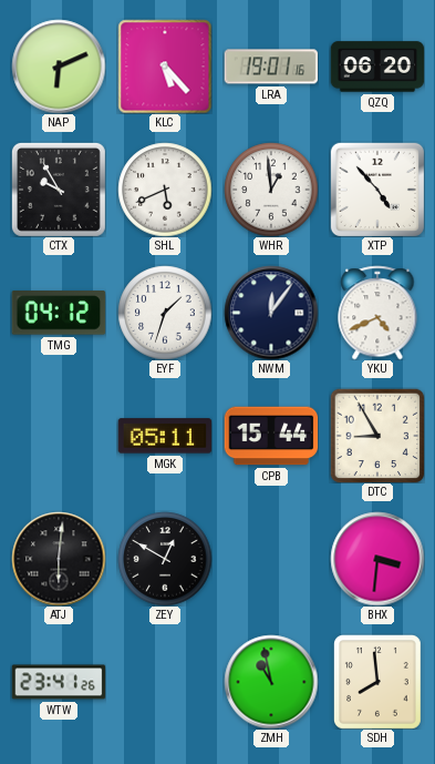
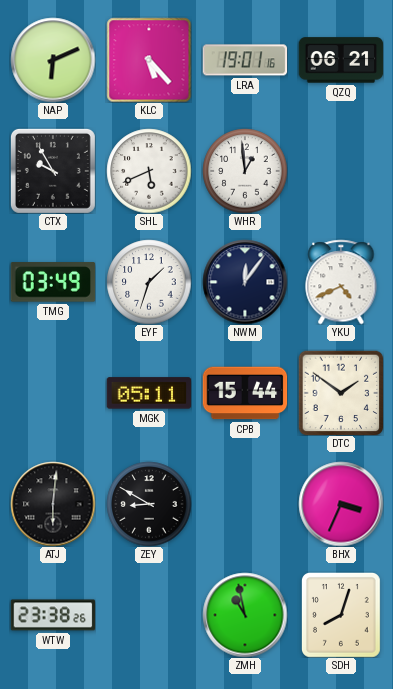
QZQ: 06:20 -> 06:21
XTP: 4:53 -> none
TMG: 04:12 -> 03:49
DTC: 8:55 -> 1:51
ZEY: 12:50 -> 8:50
BHX: 3:31 -> 3:34
WTW: 23:41 -> 23:38
SDH: 7:59 -> 8:03
